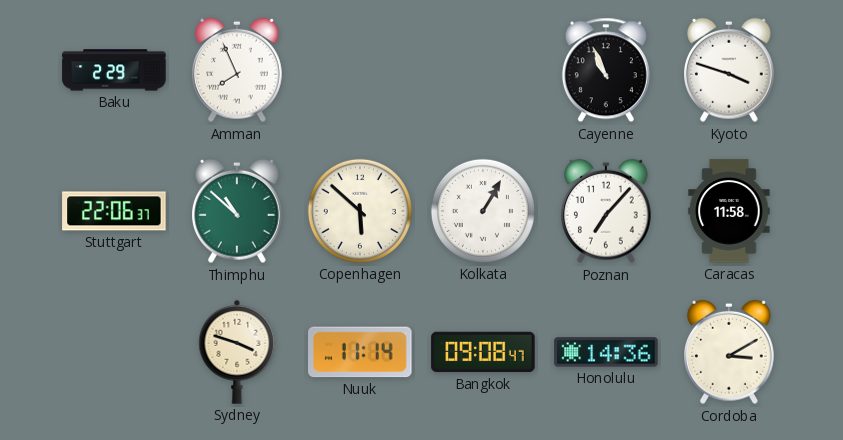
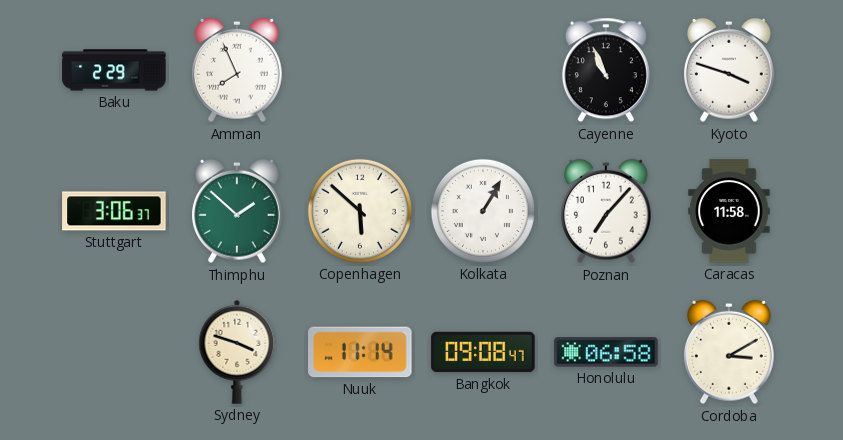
Stuttgart: 22:06 -> 3:06
Thimphu: 10:52 -> 1:52
Honolulu: 14:36 -> 06:58
